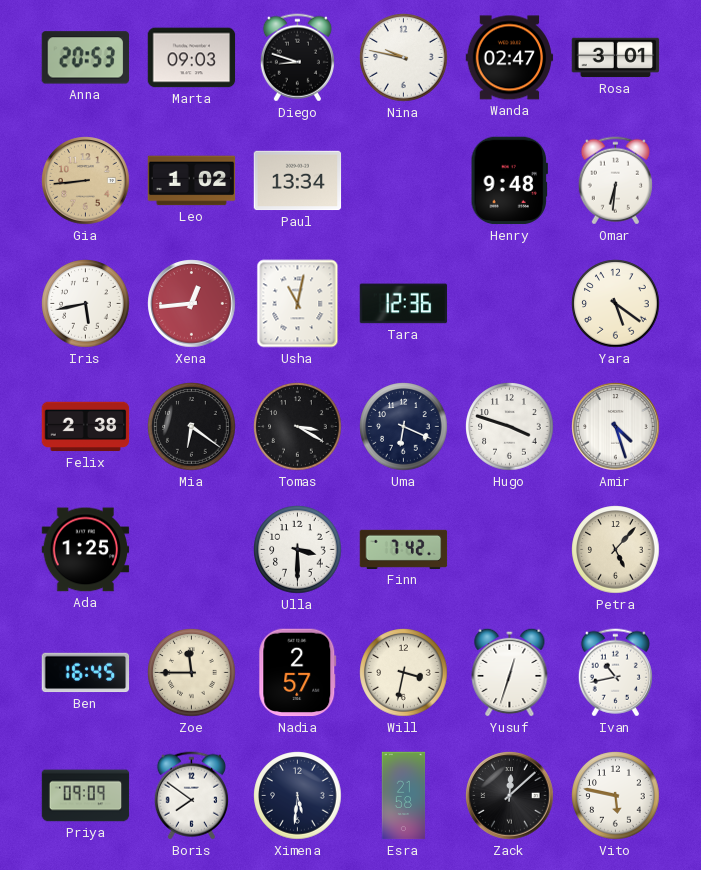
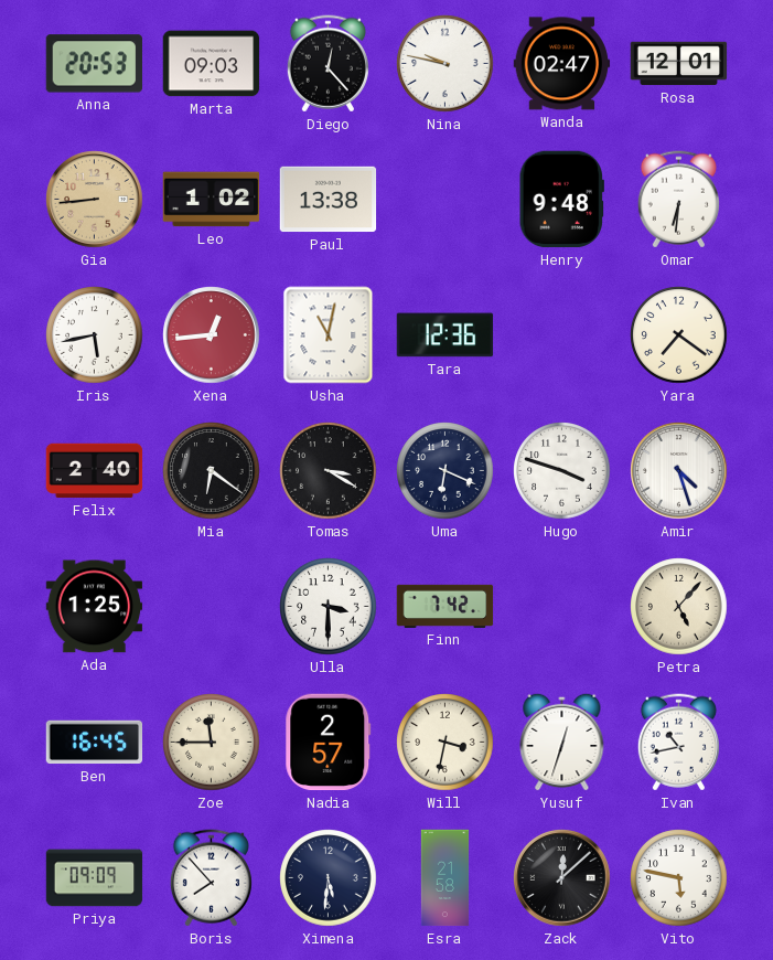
Diego: 8:48 -> 12:23
Rosa: 3:01 -> 12:01
Paul: 13:34 -> 13:38
Yara: 5:21 -> 7:21
Felix: 2:38 -> 2:40
Boris: 7:51 -> 7:53
